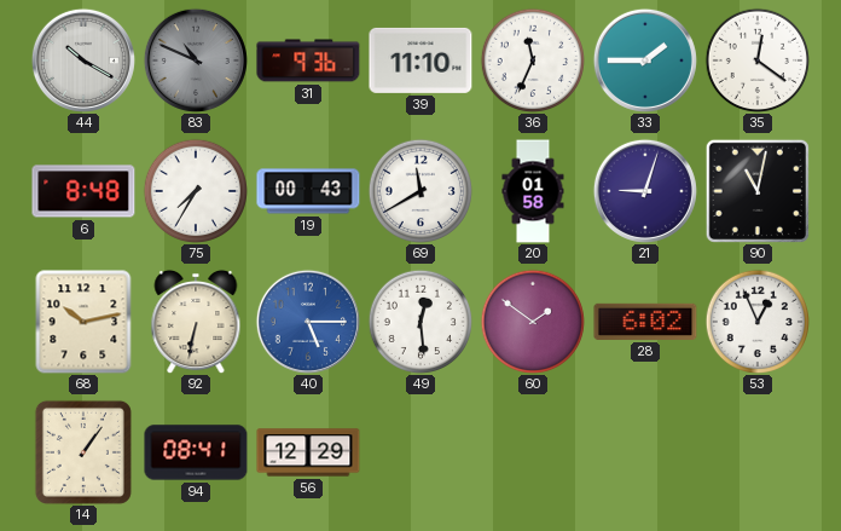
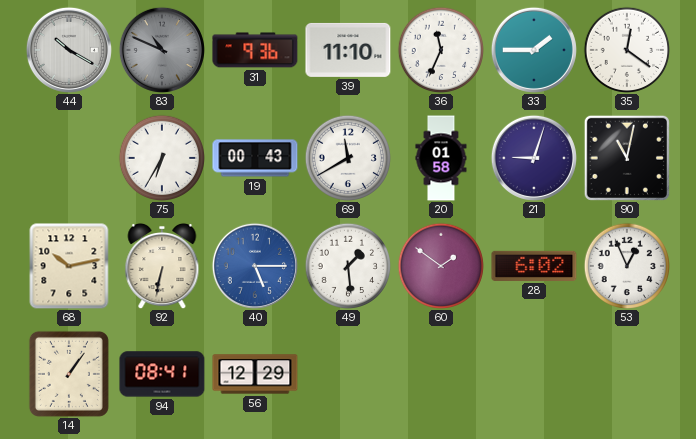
6: 8:48 -> none
75: 7:35 -> 6:35
49: 12:29 -> 1:29
